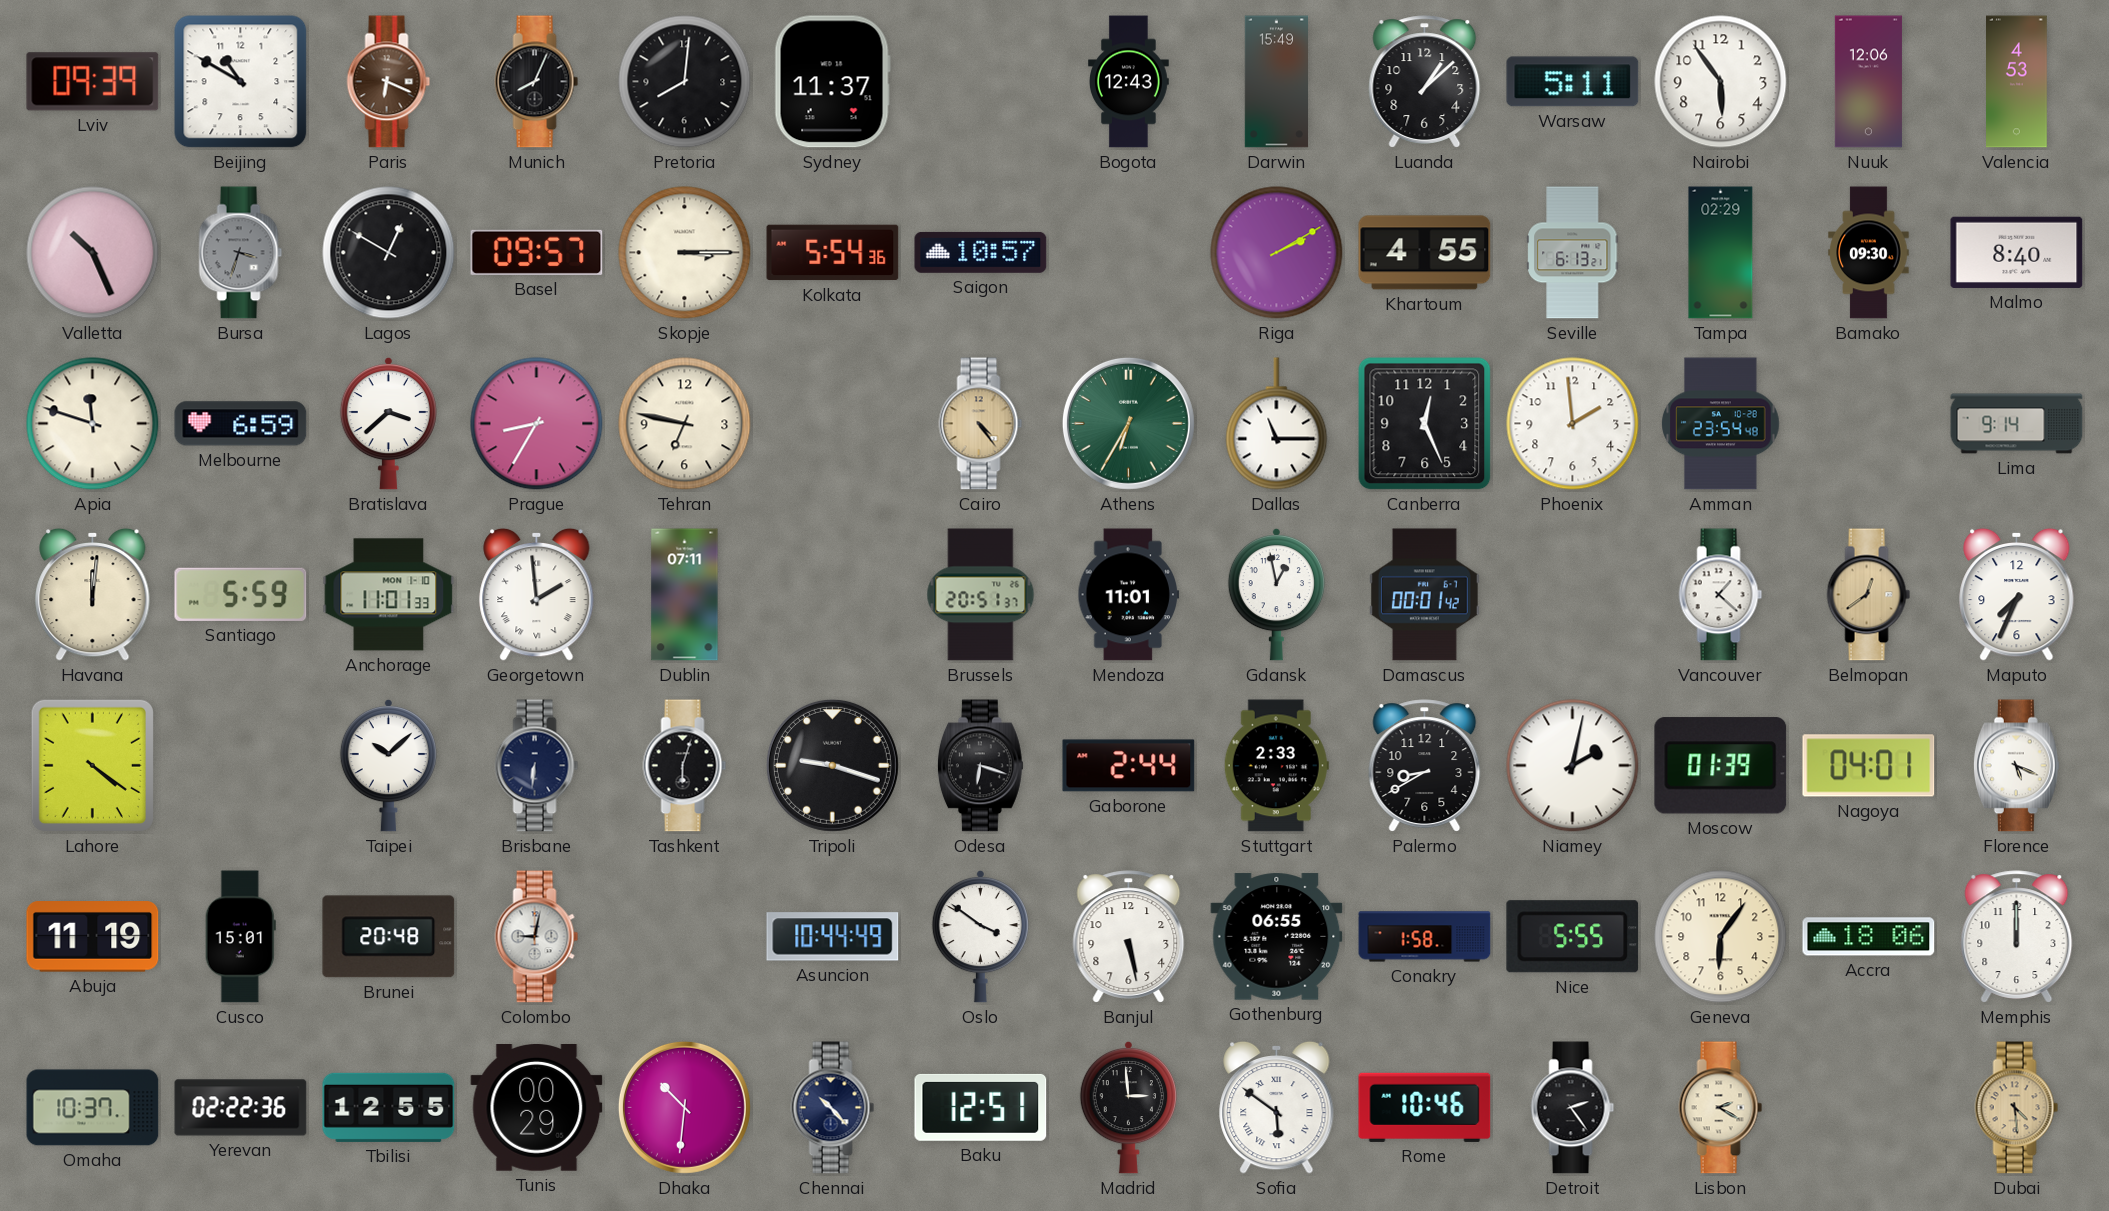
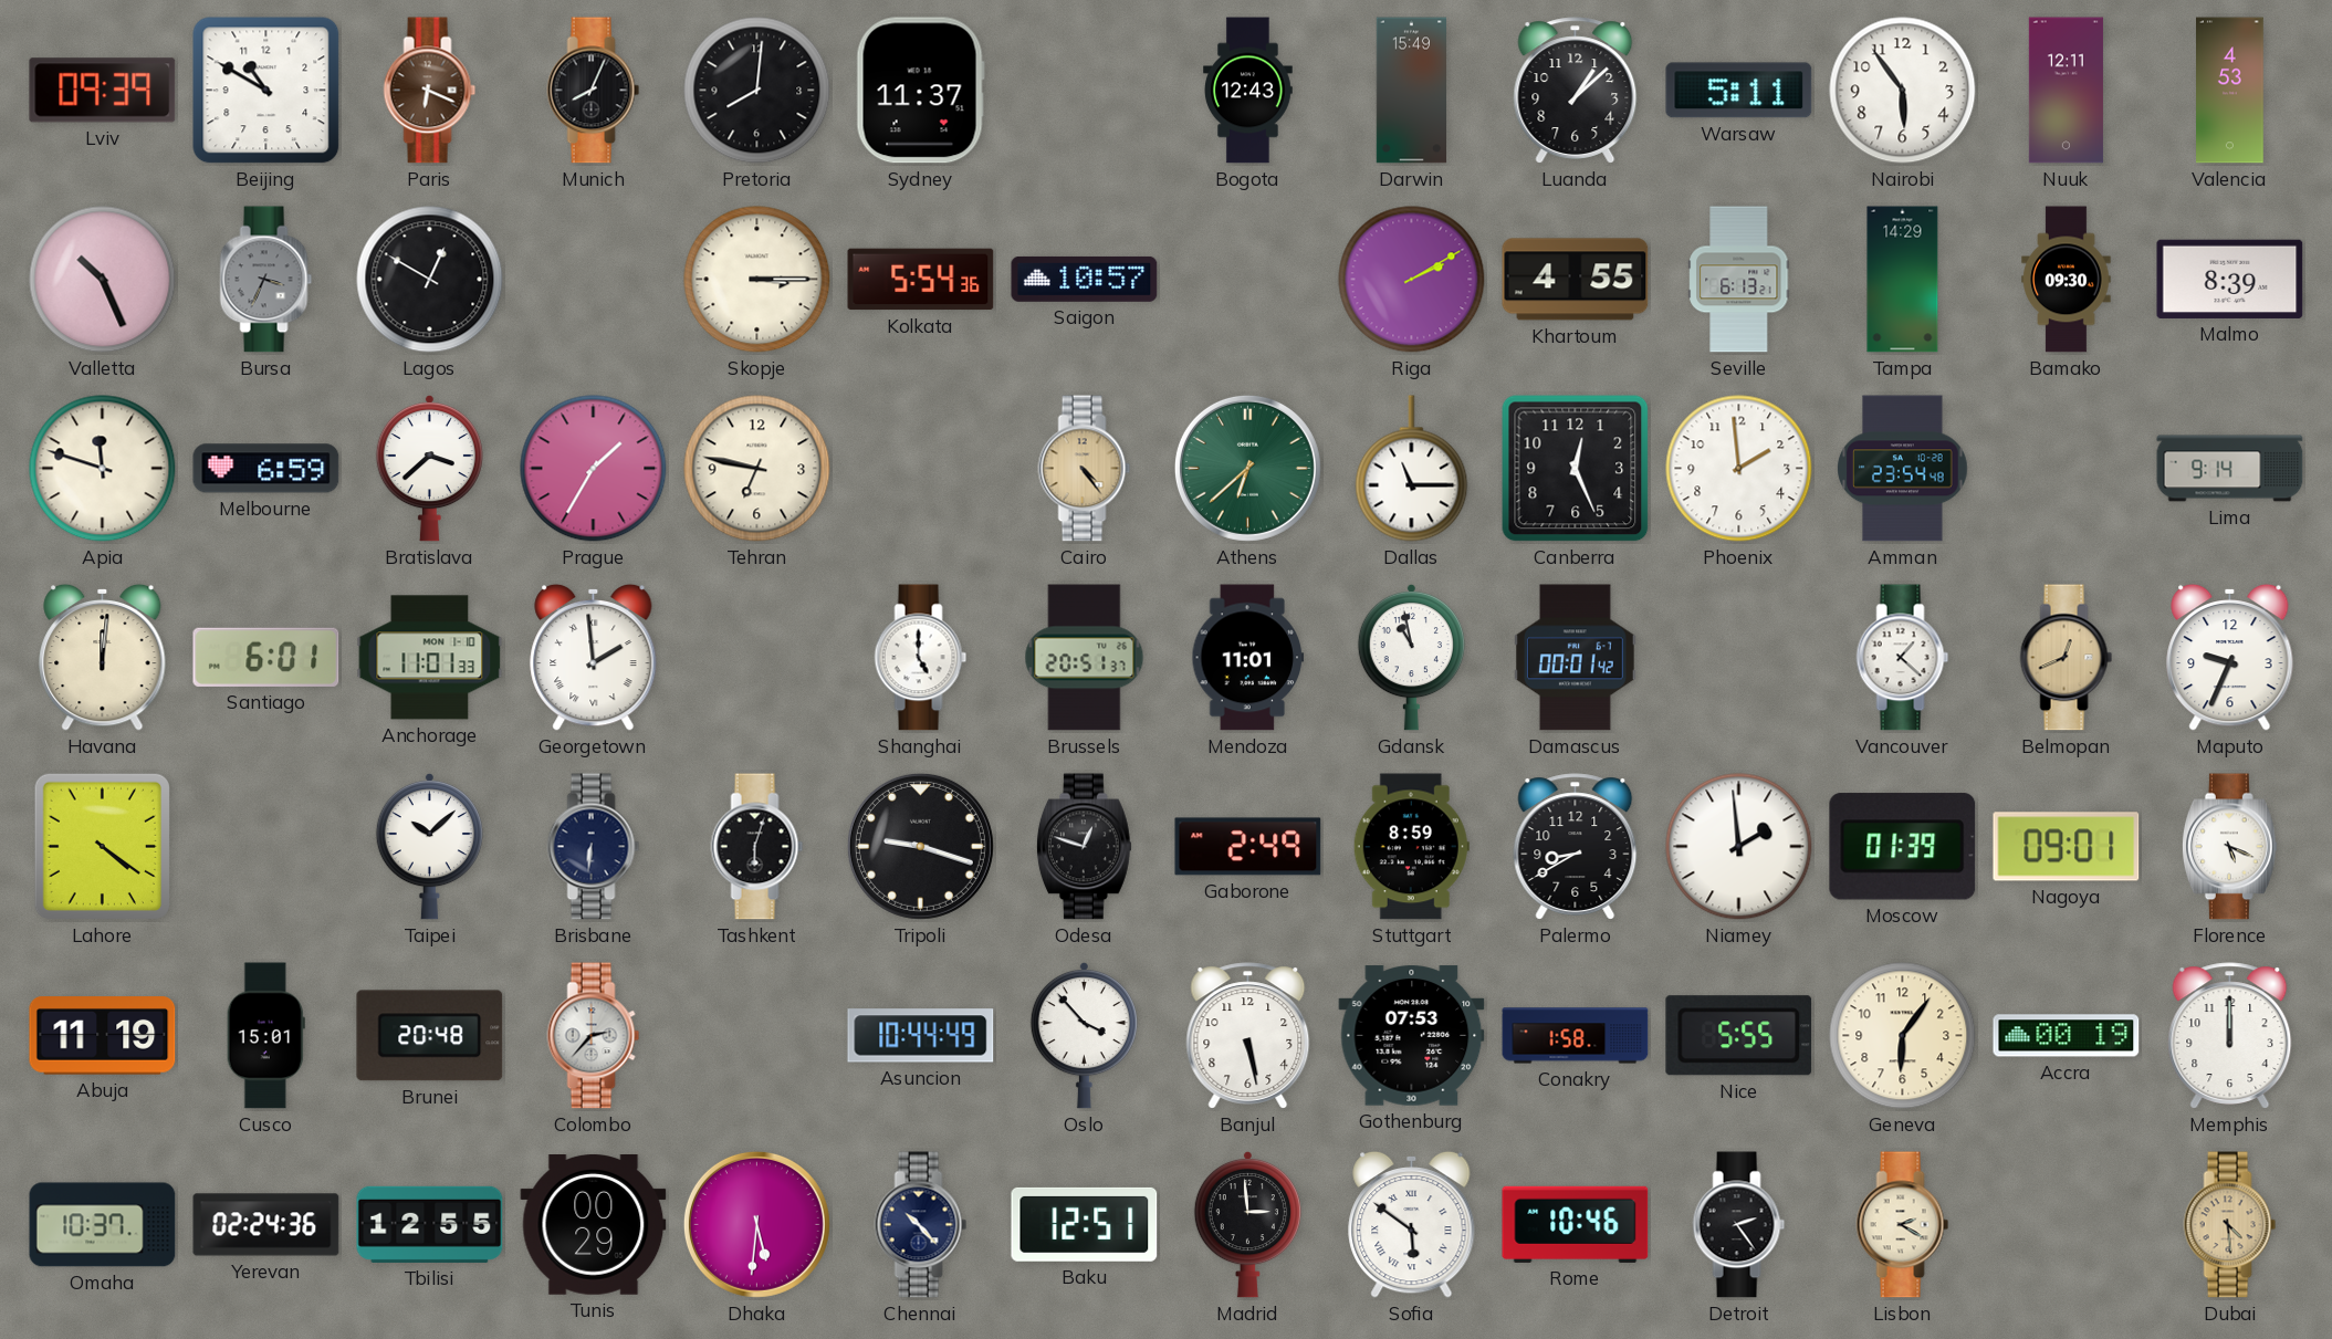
Nuuk: 12:06 -> 12:11
Bursa: 3:33 -> 3:34
Basel: 09:57 -> none
Tampa: 02:29 -> 14:29
Malmo: 8:40 -> 8:39
Prague: 8:35 -> 1:35
Athens: 6:35 -> 6:38
Santiago: 5:59 -> 6:01
Dublin: 07:11 -> none
Shanghai: none -> 5:00
Gdansk: 12:58 -> 10:58
Belmopan: 12:39 -> 12:41
Maputo: 7:34 -> 9:34
Odesa: 6:18 -> 12:48
Gaborone: 2:44 -> 2:49
Stuttgart: 2:33 -> 8:59
Niamey: 2:02 -> 1:59
Nagoya: 04:01 -> 09:01
Colombo: 9:02 -> 2:37
Oslo: 3:51 -> 3:53
Gothenburg: 06:55 -> 07:53
Accra: 18:06 -> 00:19
Yerevan: 02:22 -> 02:24
Dhaka: 10:31 -> 5:31
